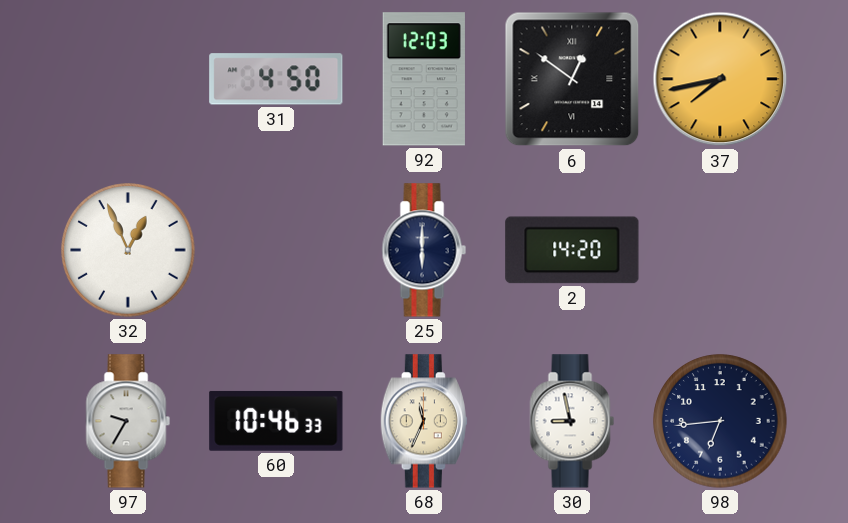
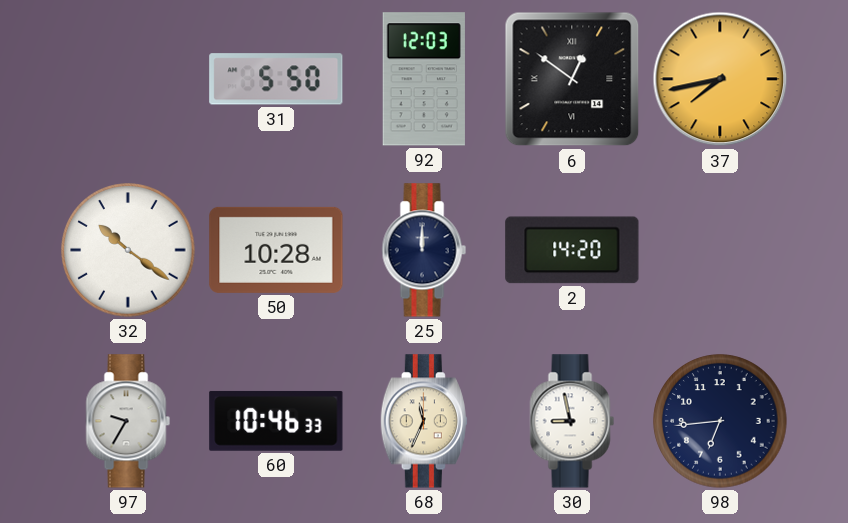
31: 4:50 -> 5:50
32: 12:56 -> 10:21
50: none -> 10:28
25: 6:00 -> 12:00
